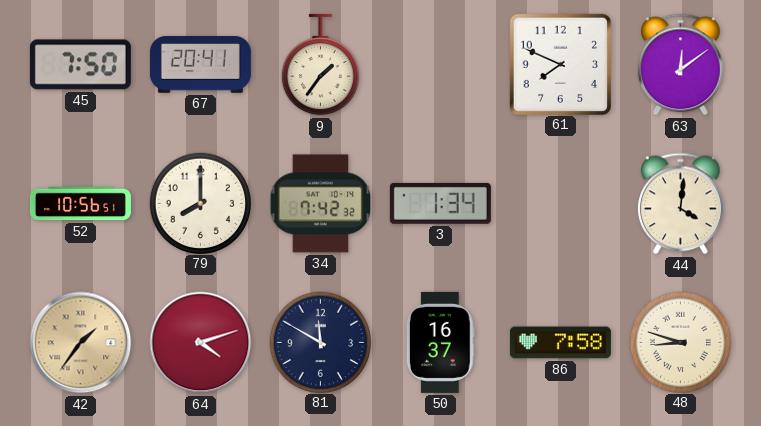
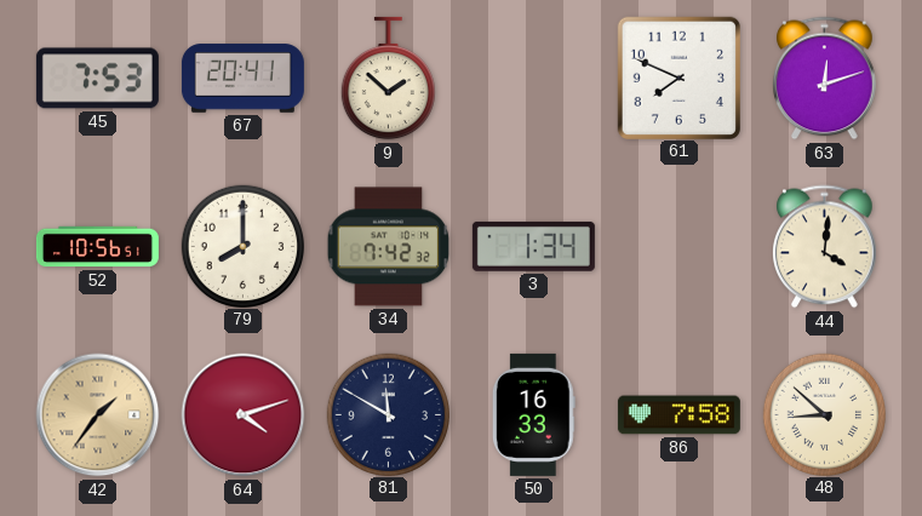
45: 7:50 -> 7:53
9: 1:36 -> 1:52
63: 12:09 -> 12:12
50: 16:37 -> 16:33
48: 8:48 -> 8:52
